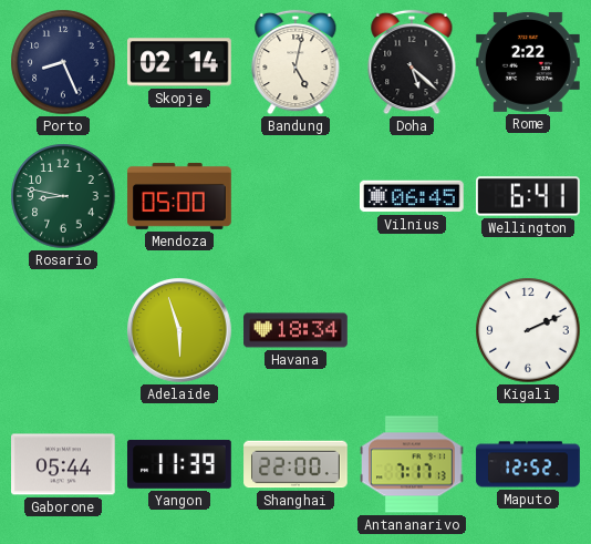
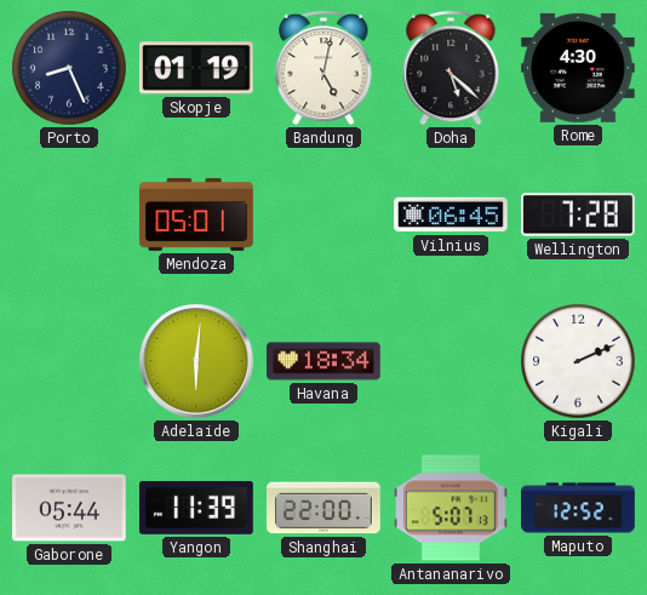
Skopje: 02:14 -> 01:19
Rome: 2:22 -> 4:30
Rosario: 8:47 -> none
Mendoza: 05:00 -> 05:01
Wellington: 6:41 -> 7:28
Adelaide: 5:57 -> 6:01
Antananarivo: 7:17 -> 5:07
